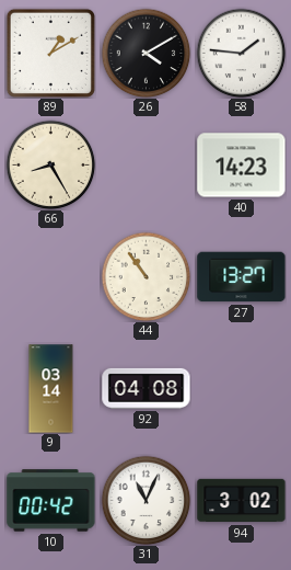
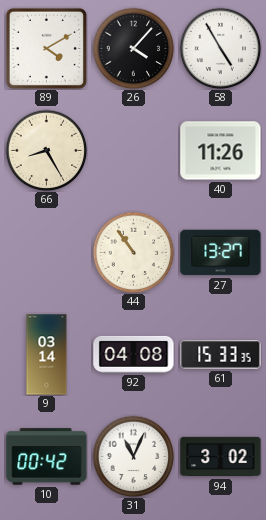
89: 1:10 -> 4:10
26: 4:10 -> 4:07
58: 1:46 -> 4:55
40: 14:23 -> 11:26
61: none -> 15:33
